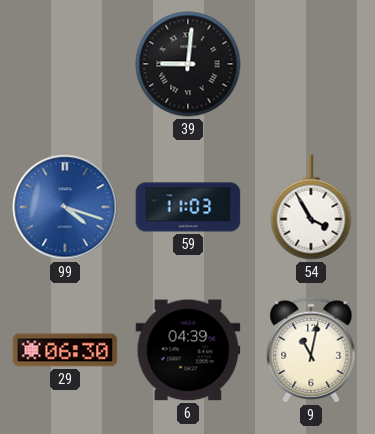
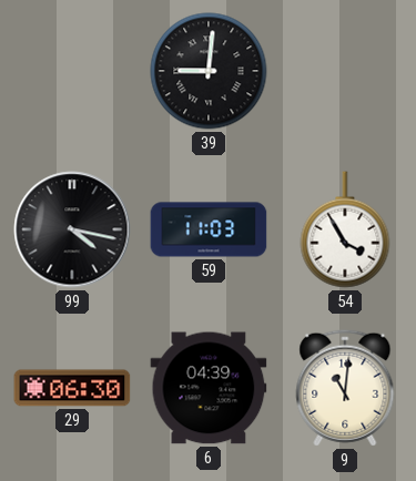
99: 4:18 -> 4:17
99 dial: blue -> black
9: 11:02 -> 11:01
